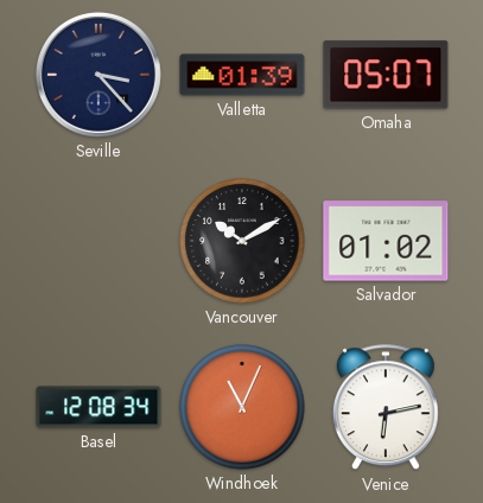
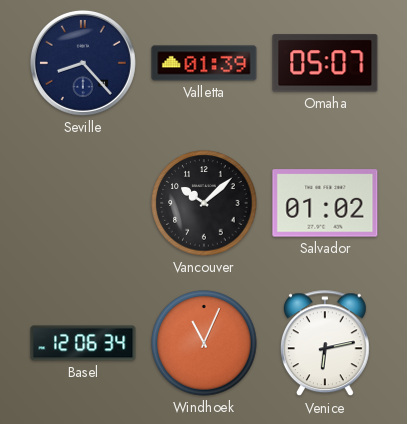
Seville: 3:23 -> 8:23
Vancouver: 10:10 -> 10:08
Basel: 12:08 -> 12:06
